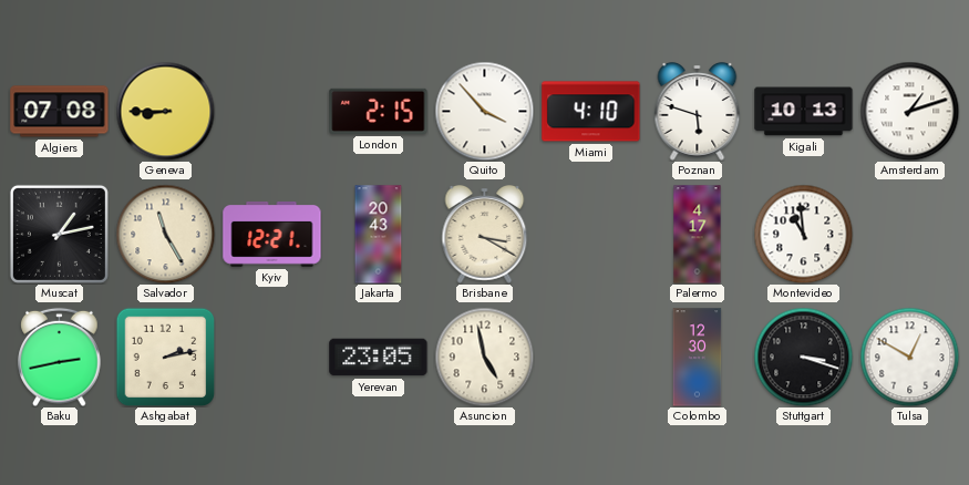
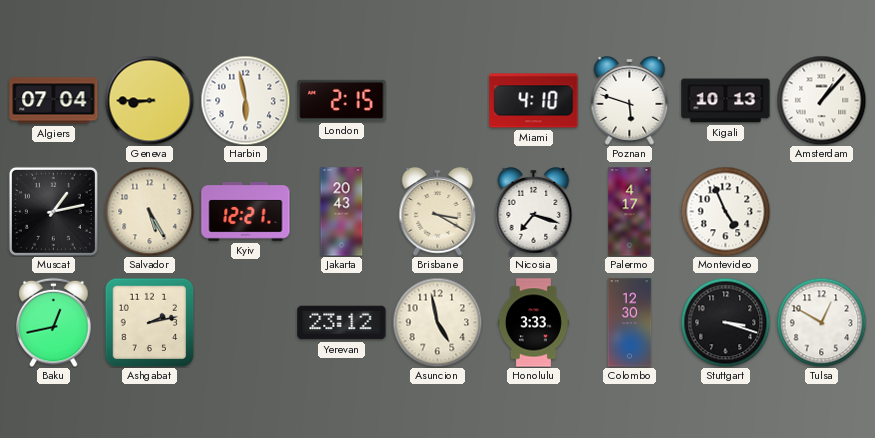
Algiers: 07:08 -> 07:04
Harbin: none -> 5:58
Quito: 3:53 -> none
Amsterdam: 1:12 -> 1:07
Salvador: 11:25 -> 5:25
Nicosia: none -> 7:18
Montevideo: 10:59 -> 4:56
Baku: 2:43 -> 12:43
Yerevan: 23:05 -> 23:12
Honolulu: none -> 3:33
